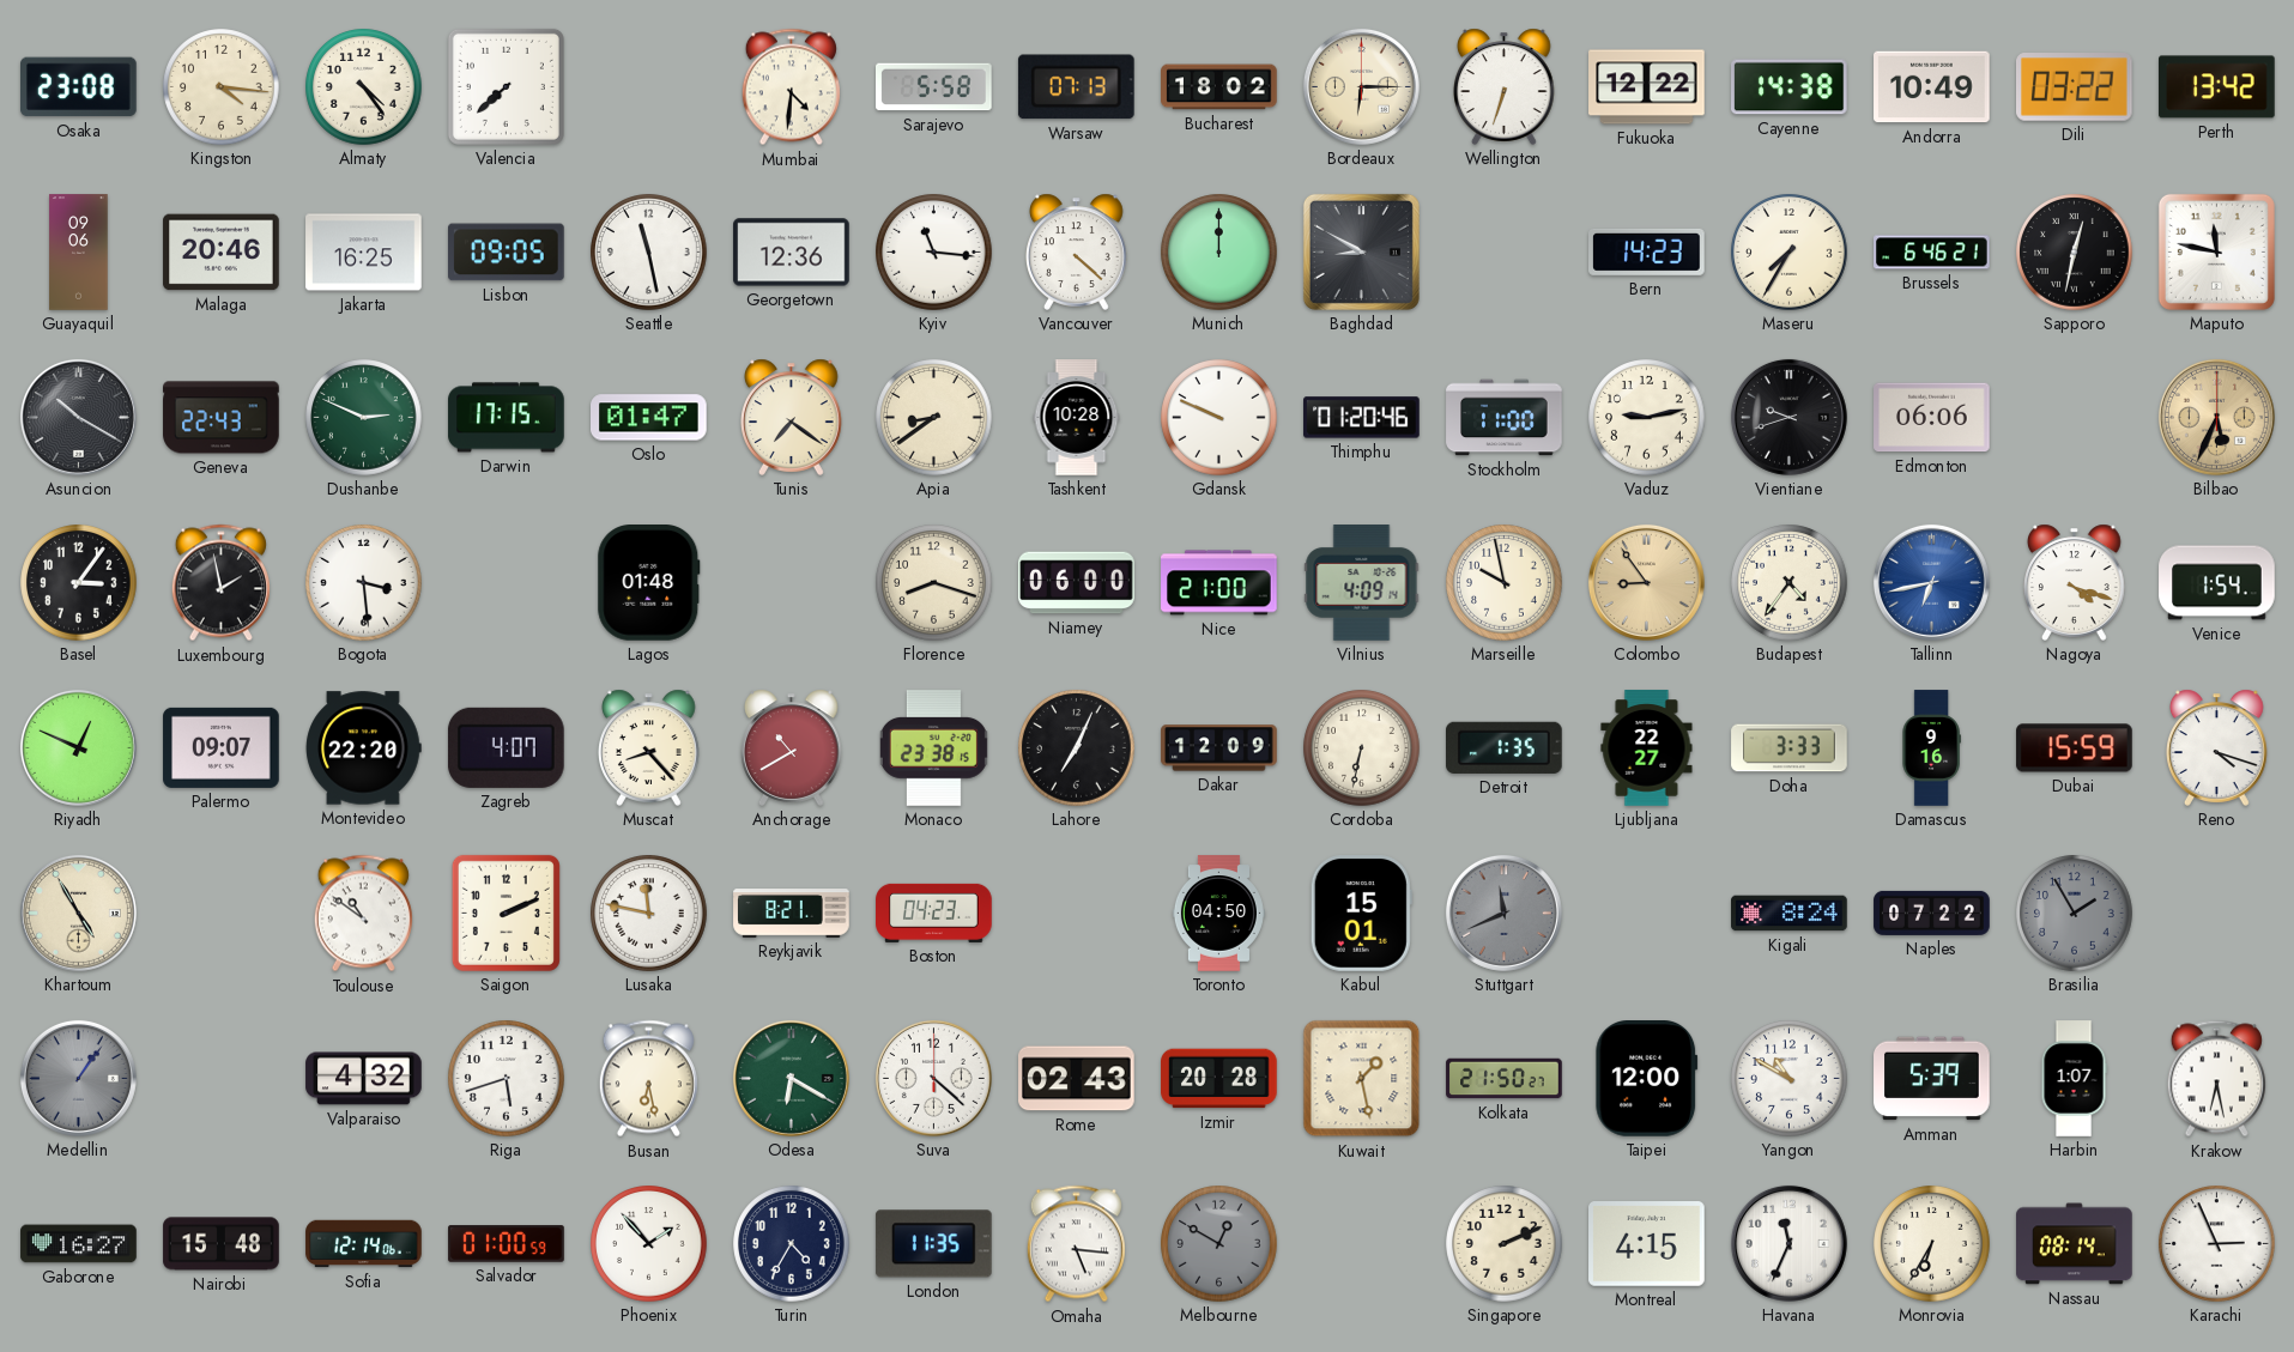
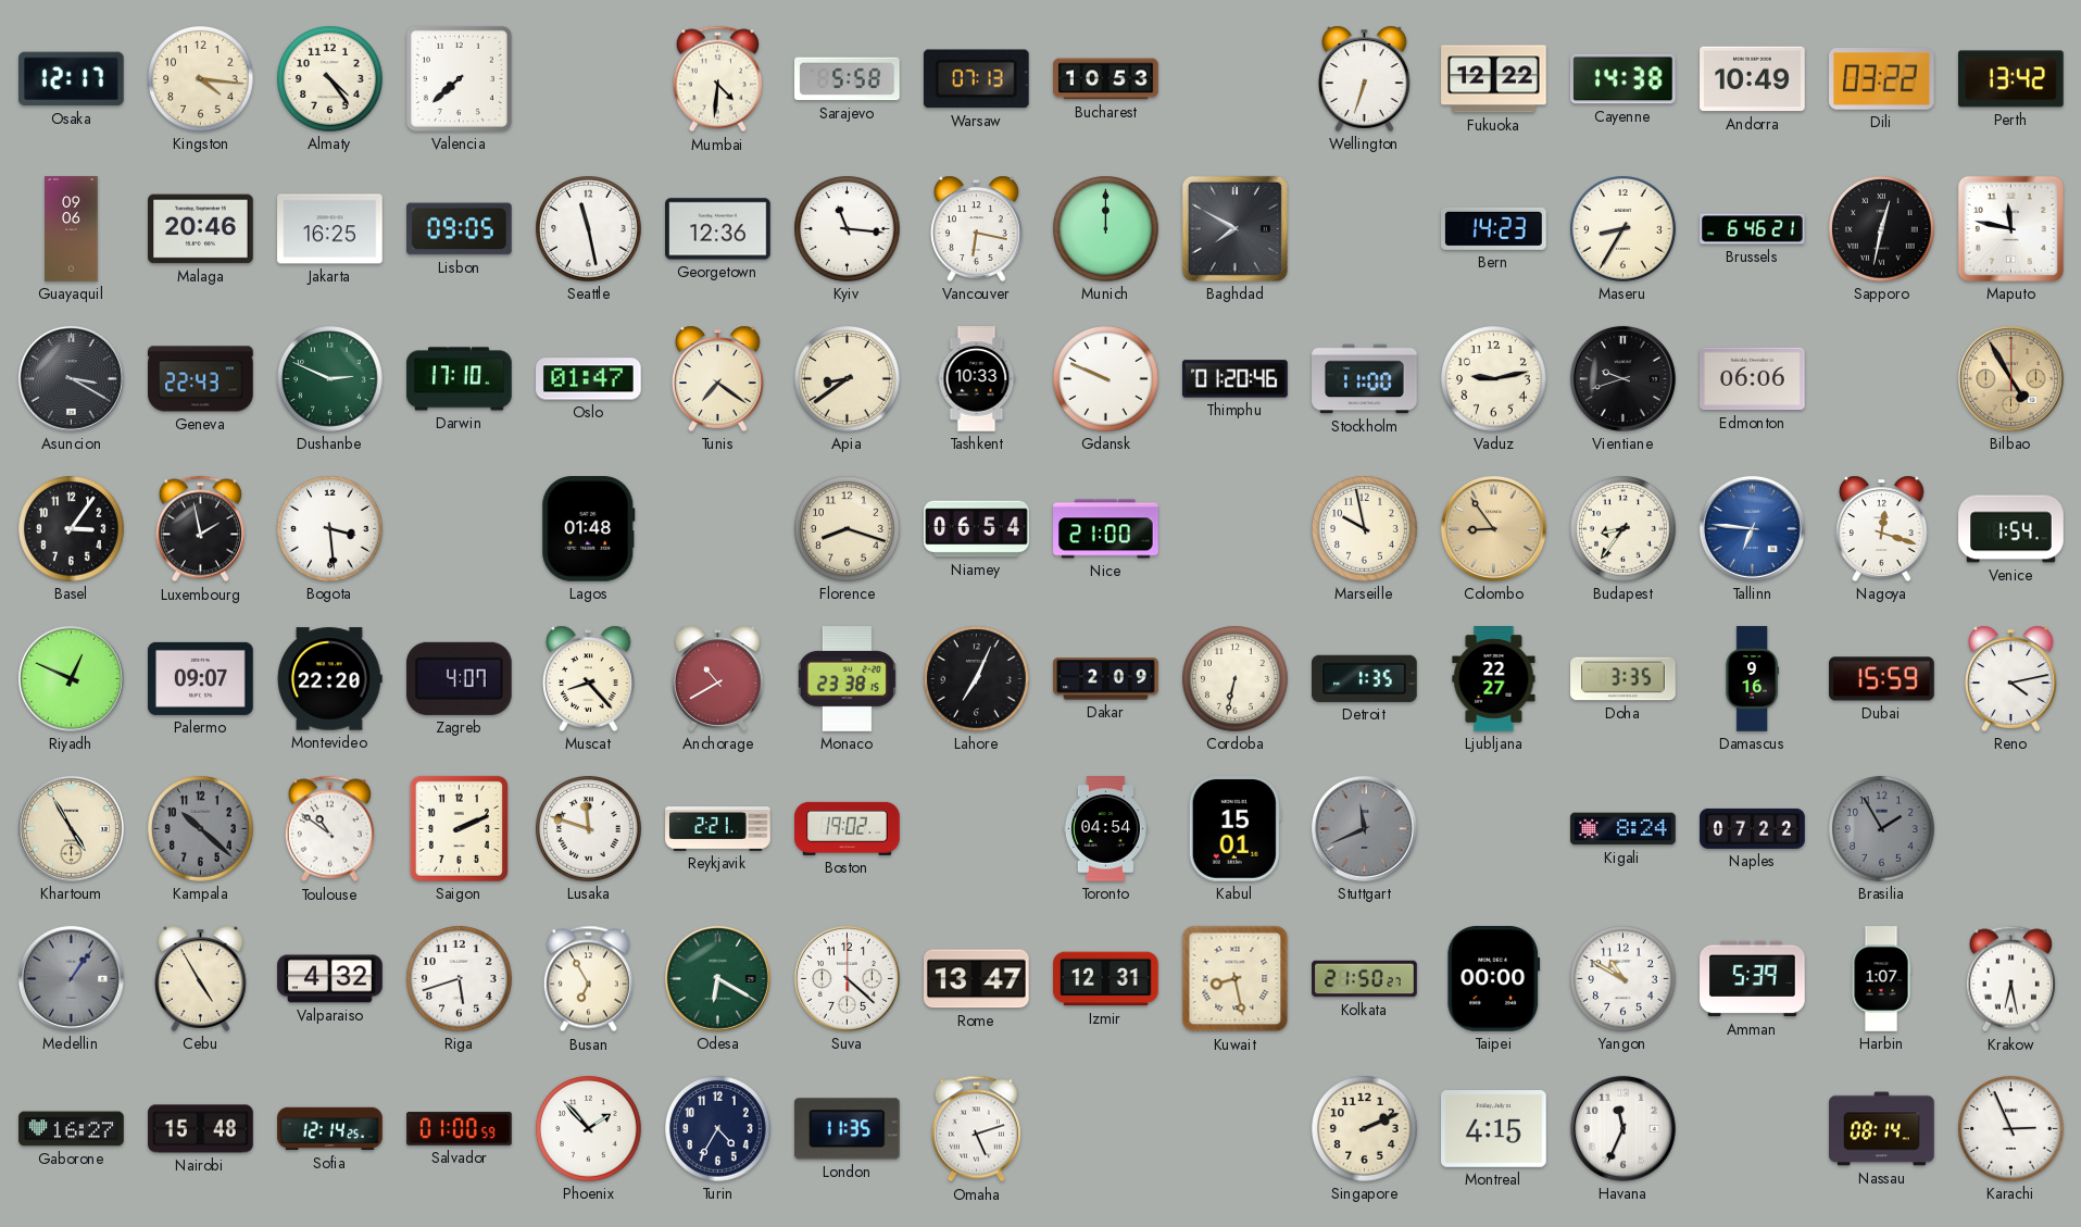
Osaka: 23:08 -> 12:17
Bucharest: 18:02 -> 10:53
Bordeaux: 6:15 -> none
Vancouver: 4:22 -> 6:17
Baghdad: 8:50 -> 7:50
Maseru: 7:35 -> 8:35
Asuncion: 10:20 -> 3:20
Darwin: 17:15 -> 17:10
Tashkent: 10:28 -> 10:33
Bilbao: 5:34 -> 4:55
Niamey: 06:00 -> 06:54
Vilnius: 4:09 -> none
Budapest: 4:36 -> 8:36
Tallinn: 6:43 -> 6:46
Nagoya: 4:18 -> 12:18
Dakar: 12:09 -> 2:09
Doha: 3:33 -> 3:35
Reno: 4:18 -> 4:13
Kampala: none -> 10:22
Lusaka: 11:47 -> 11:48
Reykjavik: 8:21 -> 2:21
Boston: 04:23 -> 19:02
Toronto: 04:50 -> 04:54
Cebu: none -> 4:55
Busan: 6:28 -> 6:55
Rome: 02:43 -> 13:47
Izmir: 20:28 -> 12:31
Kuwait: 1:28 -> 8:28
Taipei: 12:00 -> 00:00
Sofia: 12:14:06 -> 12:14:25
Omaha: 5:16 -> 5:12
Melbourne: 12:50 -> none
Monrovia: 6:35 -> none
